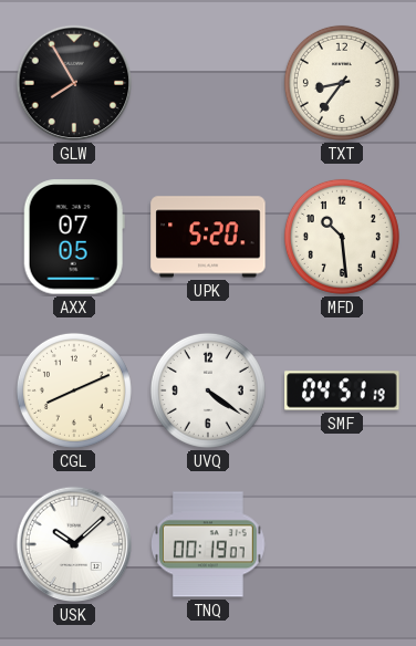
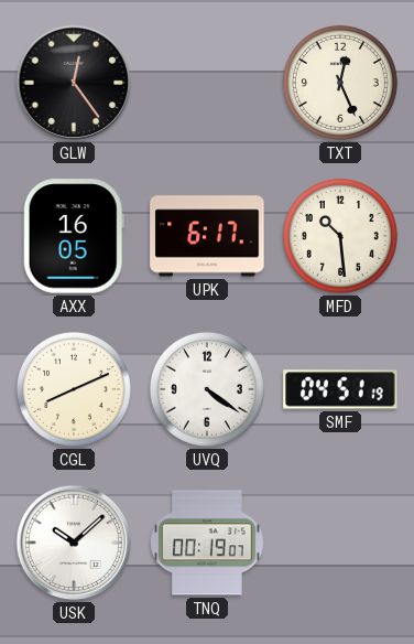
GLW: 7:55 -> 12:24
TXT: 8:36 -> 12:26
AXX: 07:05 -> 16:05
UPK: 5:20 -> 6:17
